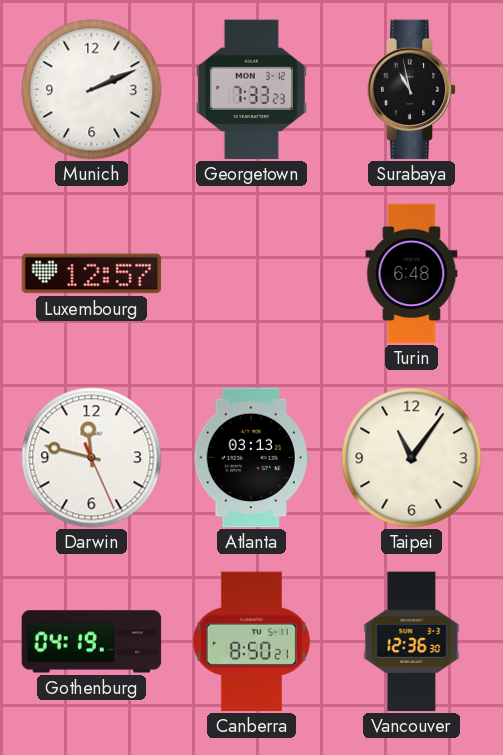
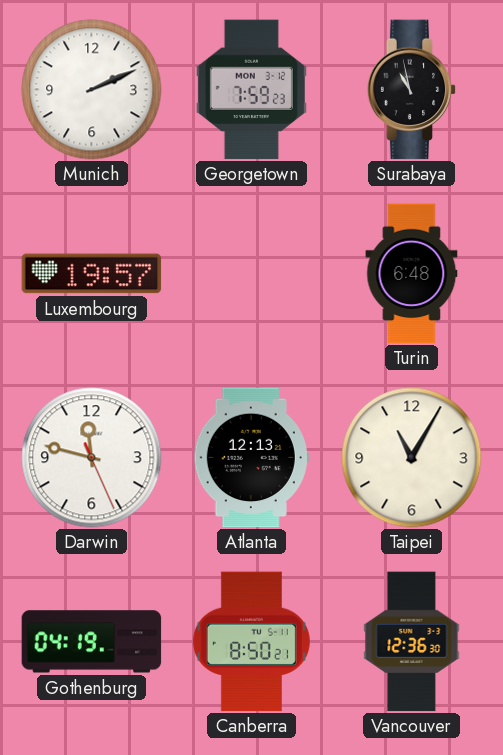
Georgetown: 7:33 -> 7:59
Luxembourg: 12:57 -> 19:57
Atlanta: 03:13 -> 12:13
Taipei: 11:06 -> 11:05
